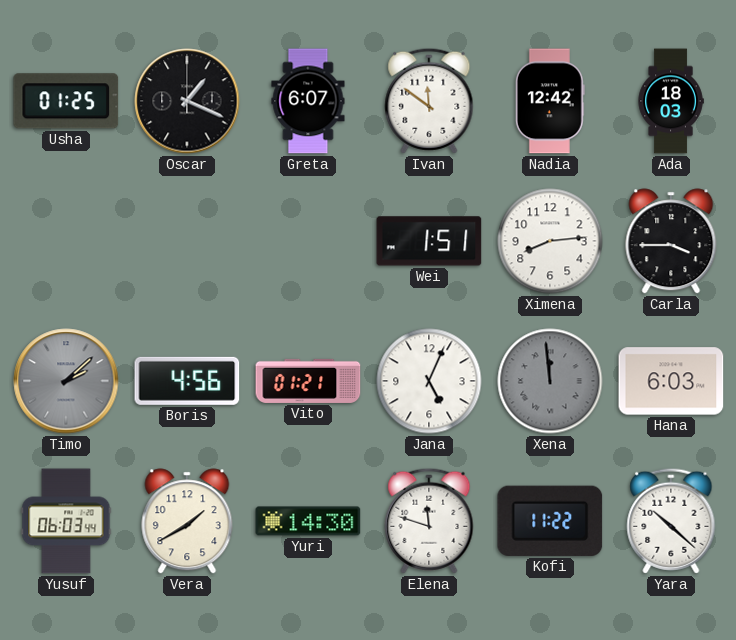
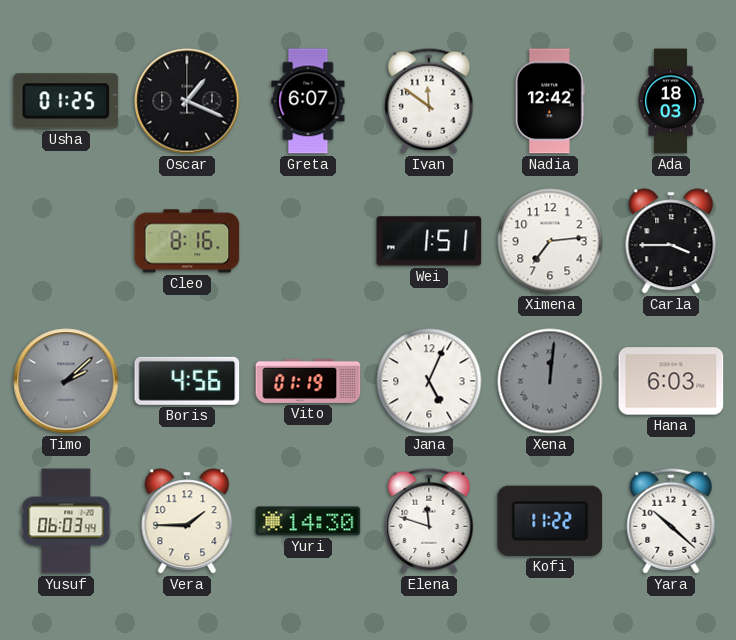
Cleo: none -> 8:16
Ximena: 8:14 -> 7:14
Vito: 01:21 -> 01:19
Xena: 11:59 -> 12:01
Vera: 1:40 -> 1:45
